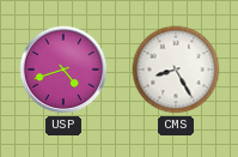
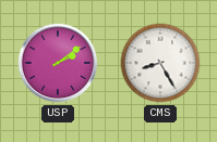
USP: 4:42 -> 2:09
